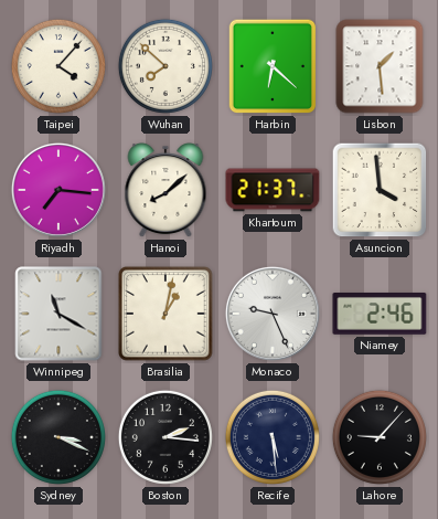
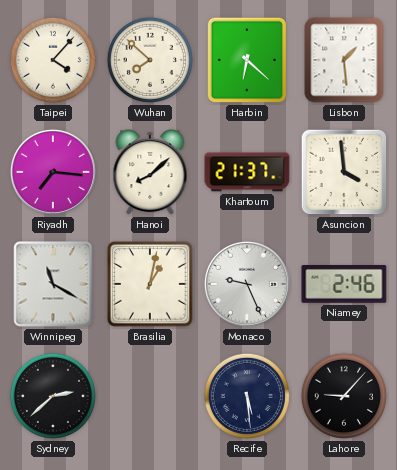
Sydney: 3:19 -> 2:38
Boston: 2:16 -> none
